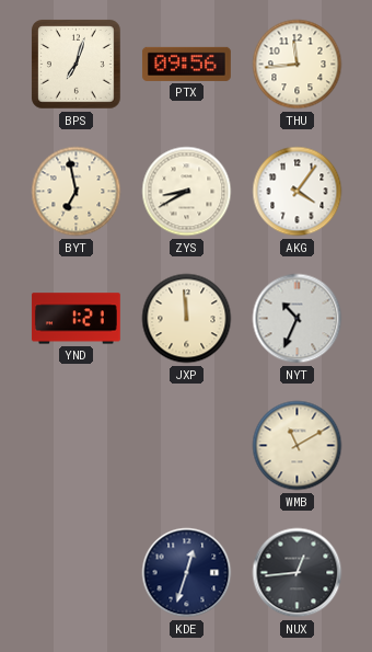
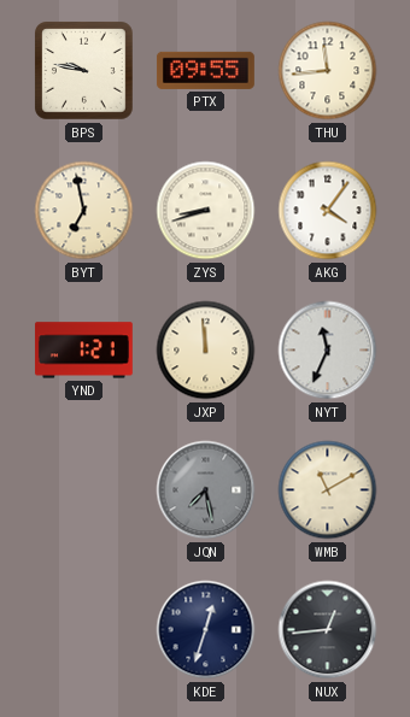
BPS: 7:03 -> 9:47
PTX: 09:56 -> 09:55
ZYS: 8:40 -> 8:42
NYT: 10:34 -> 11:34
JQN: none -> 7:28
